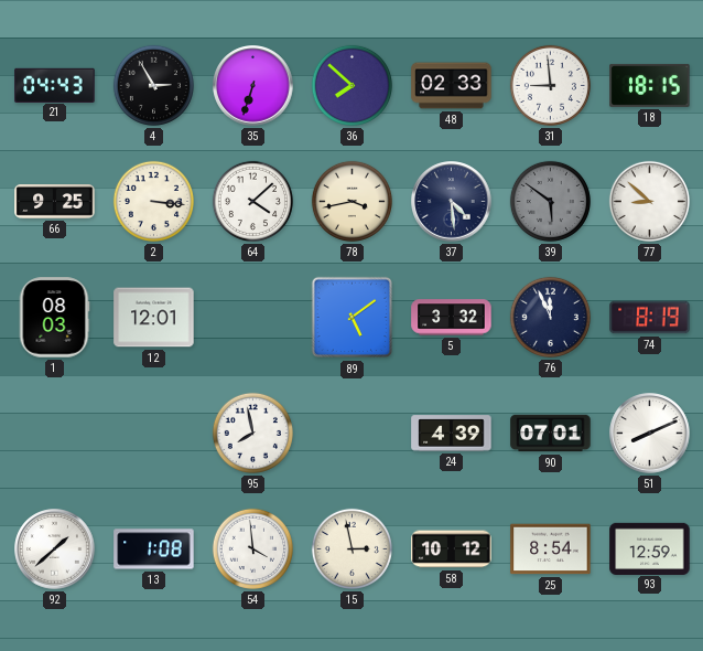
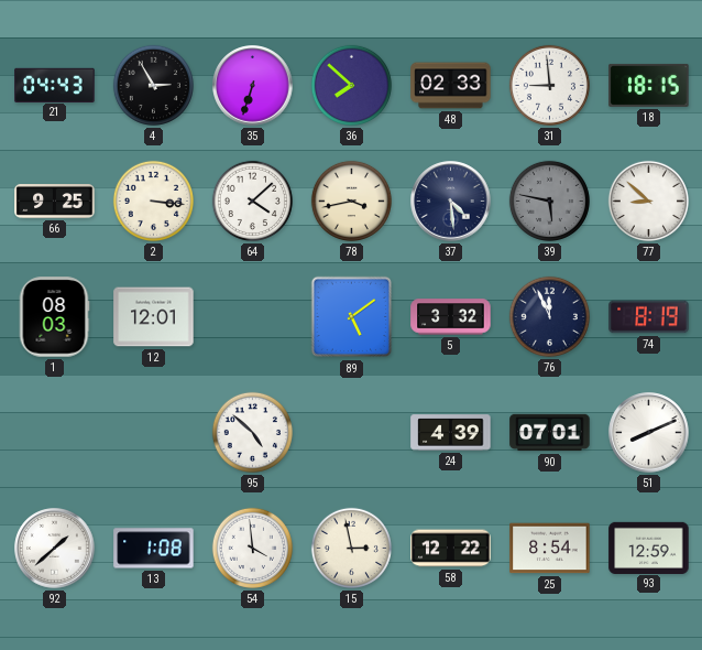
39: 5:51 -> 5:47
95: 7:58 -> 4:52
58: 10:12 -> 12:22
